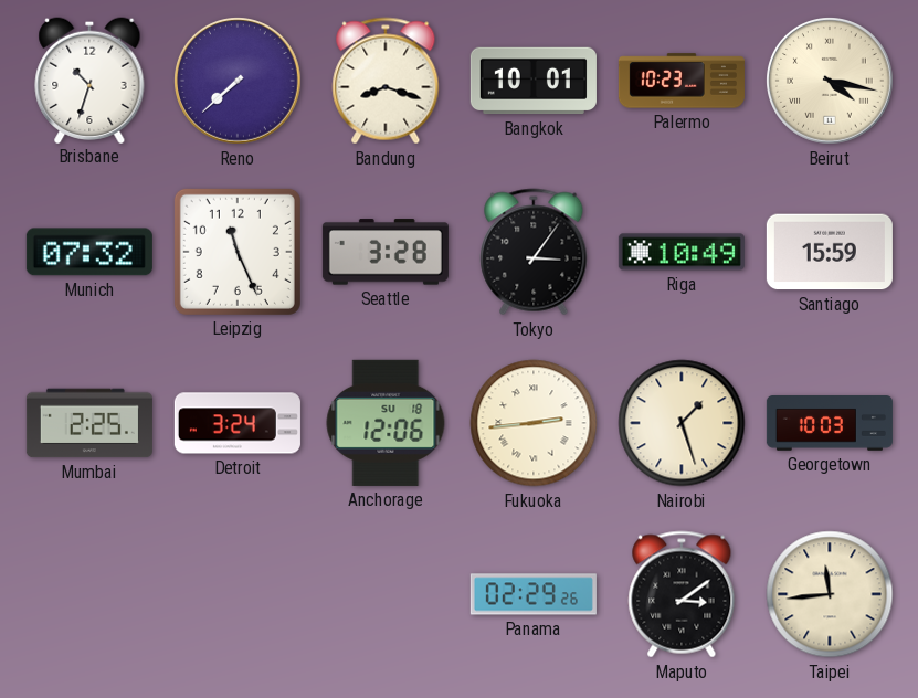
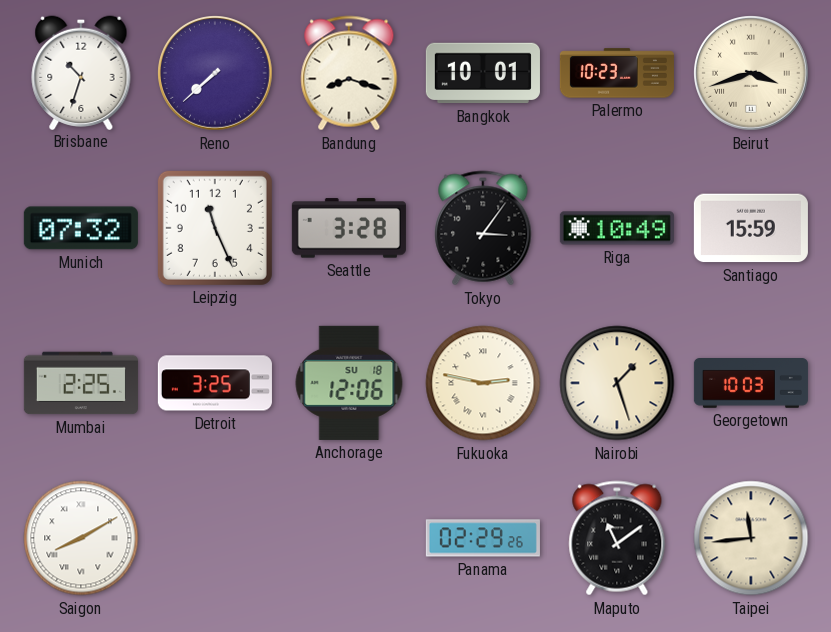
Beirut: 4:17 -> 3:42
Detroit: 3:24 -> 3:25
Fukuoka: 2:44 -> 2:47
Saigon: none -> 8:10
Maputo: 3:09 -> 11:09
